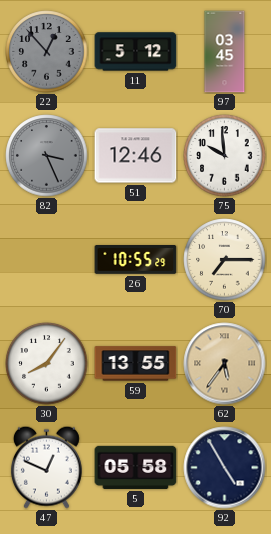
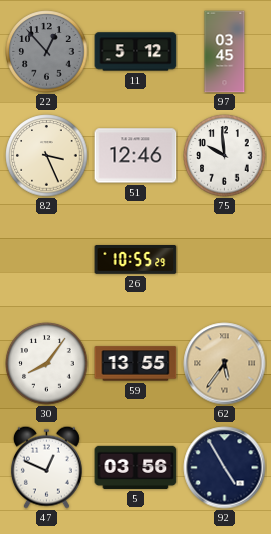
82 dial: grey -> cream
70: 7:15 -> none
5: 05:58 -> 03:56
